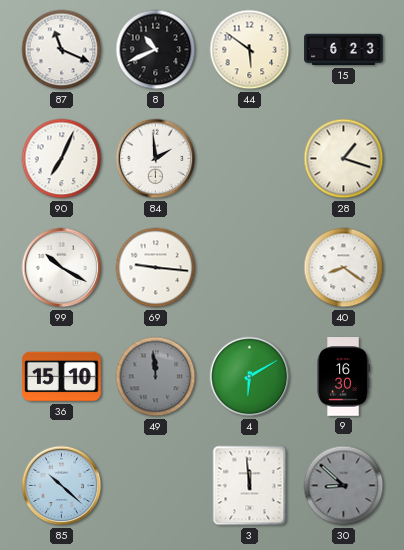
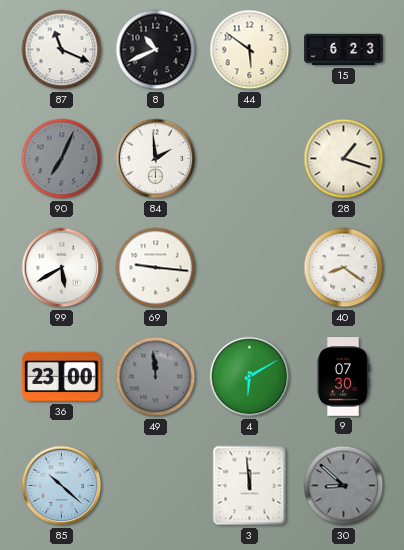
90 dial: white -> grey
99: 10:20 -> 5:40
36: 15:10 -> 23:00
9: 16:30 -> 07:30
